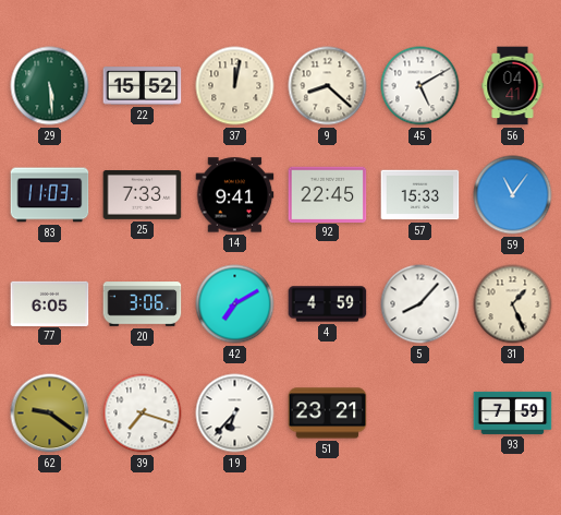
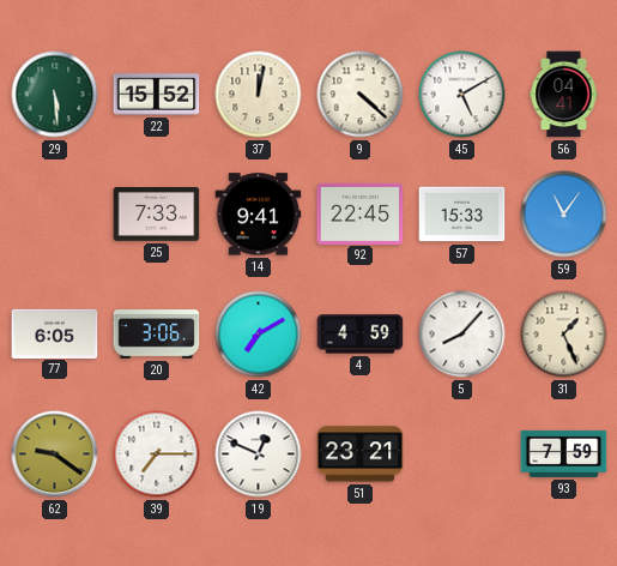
9: 8:22 -> 4:22
83: 11:03 -> none
39: 7:18 -> 7:15
19: 6:37 -> 12:49
